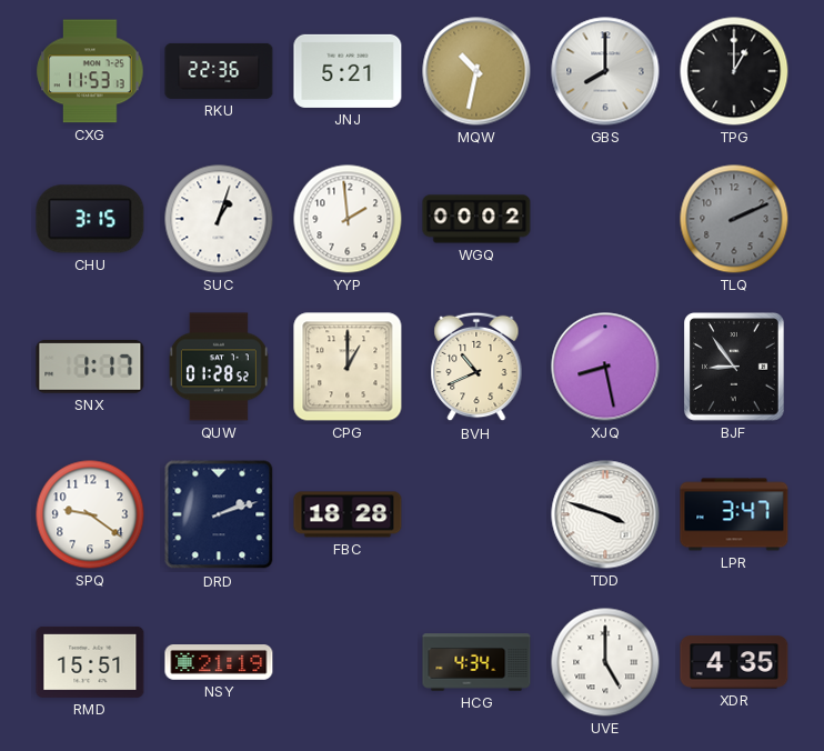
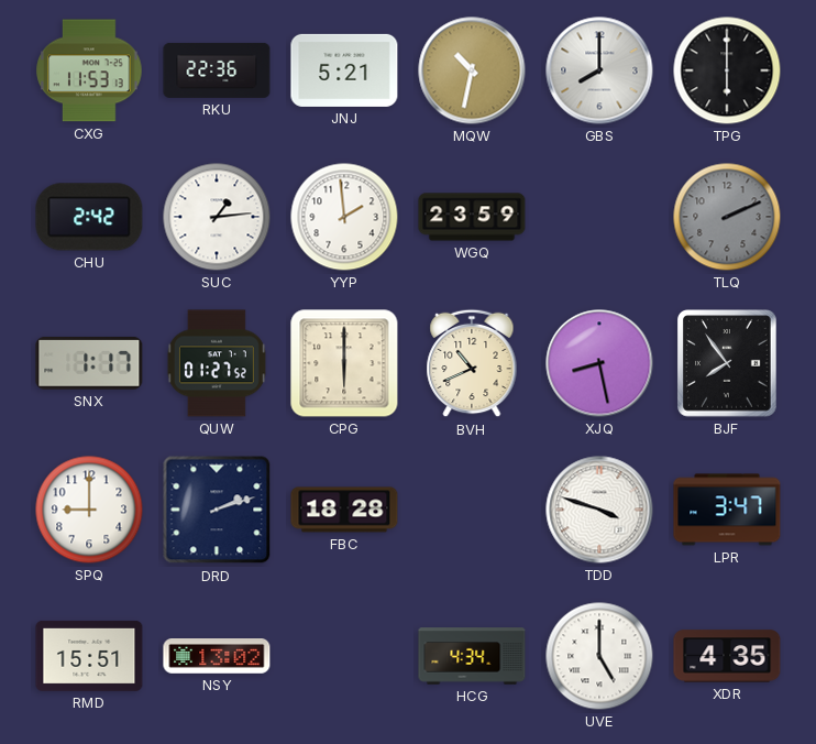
TPG: 1:00 -> 6:00
CHU: 3:15 -> 2:42
SUC: 1:03 -> 1:14
WGQ: 00:02 -> 23:59
QUW: 01:28 -> 01:27
CPG: 1:00 -> 6:00
BJF: 8:54 -> 7:54
SPQ: 9:21 -> 9:00
NSY: 21:19 -> 13:02
